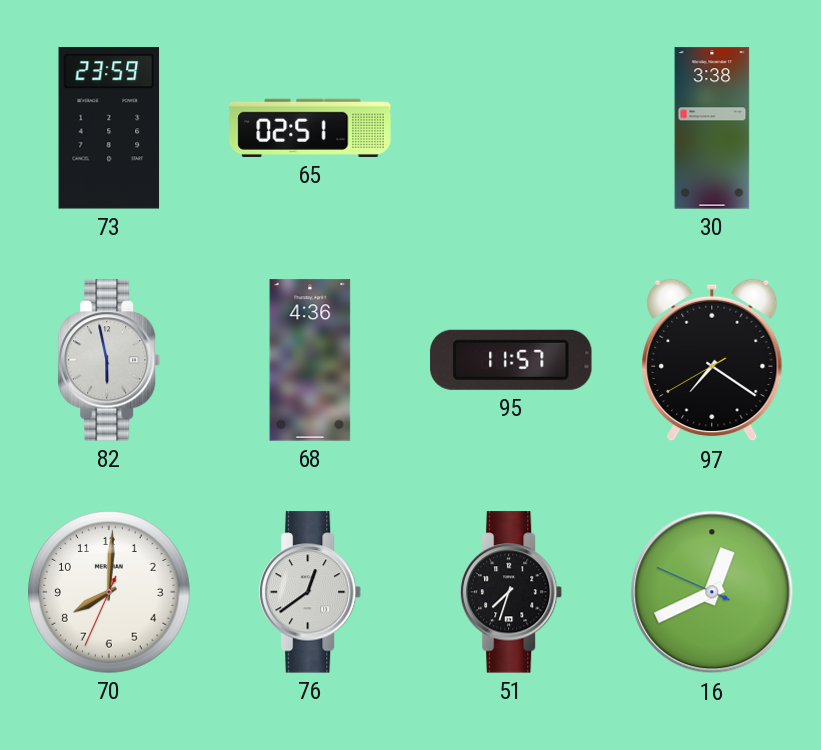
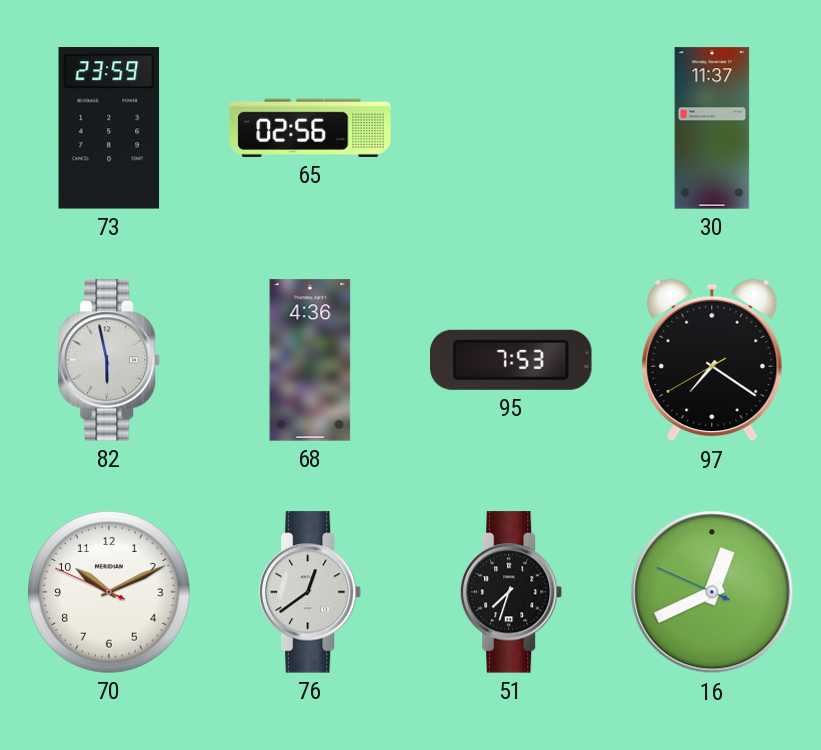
65: 02:51 -> 02:56
30: 3:38 -> 11:37
95: 11:57 -> 7:53
70: 8:00 -> 10:10
